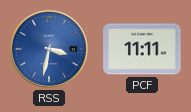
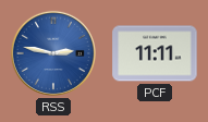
RSS: 3:32 -> 2:47
